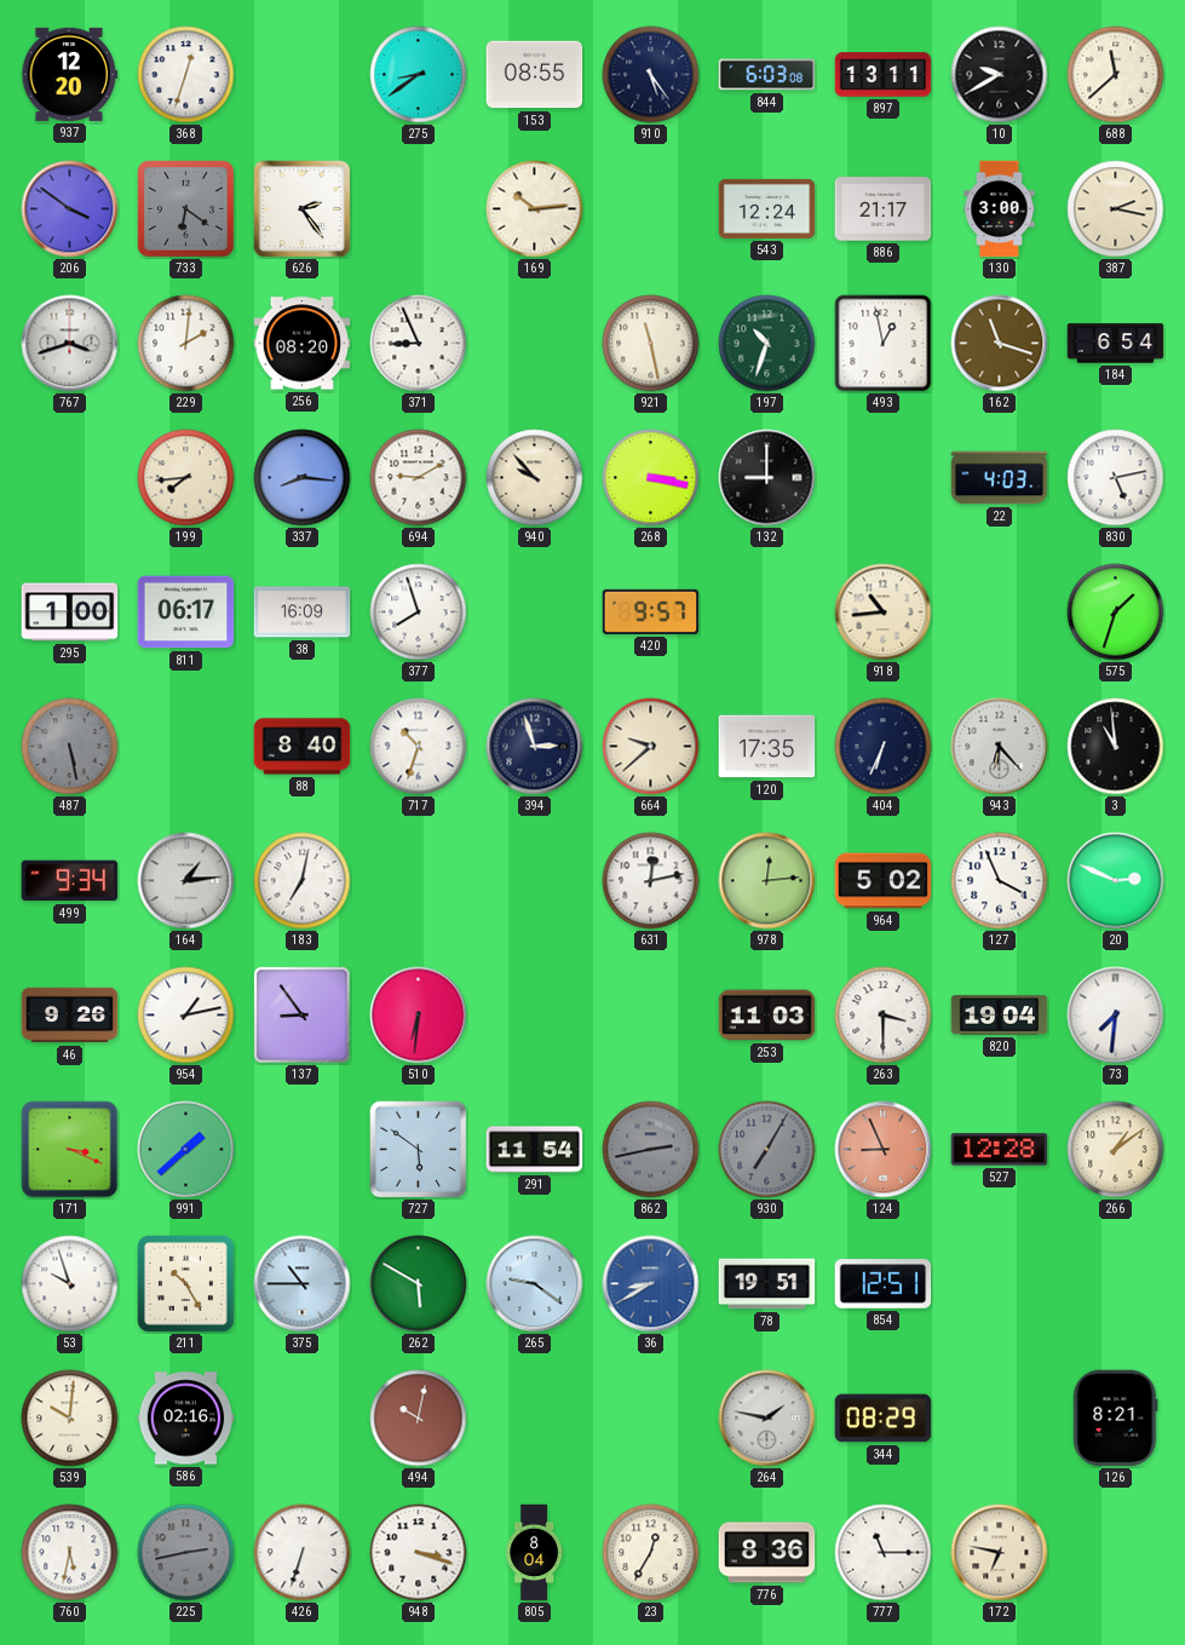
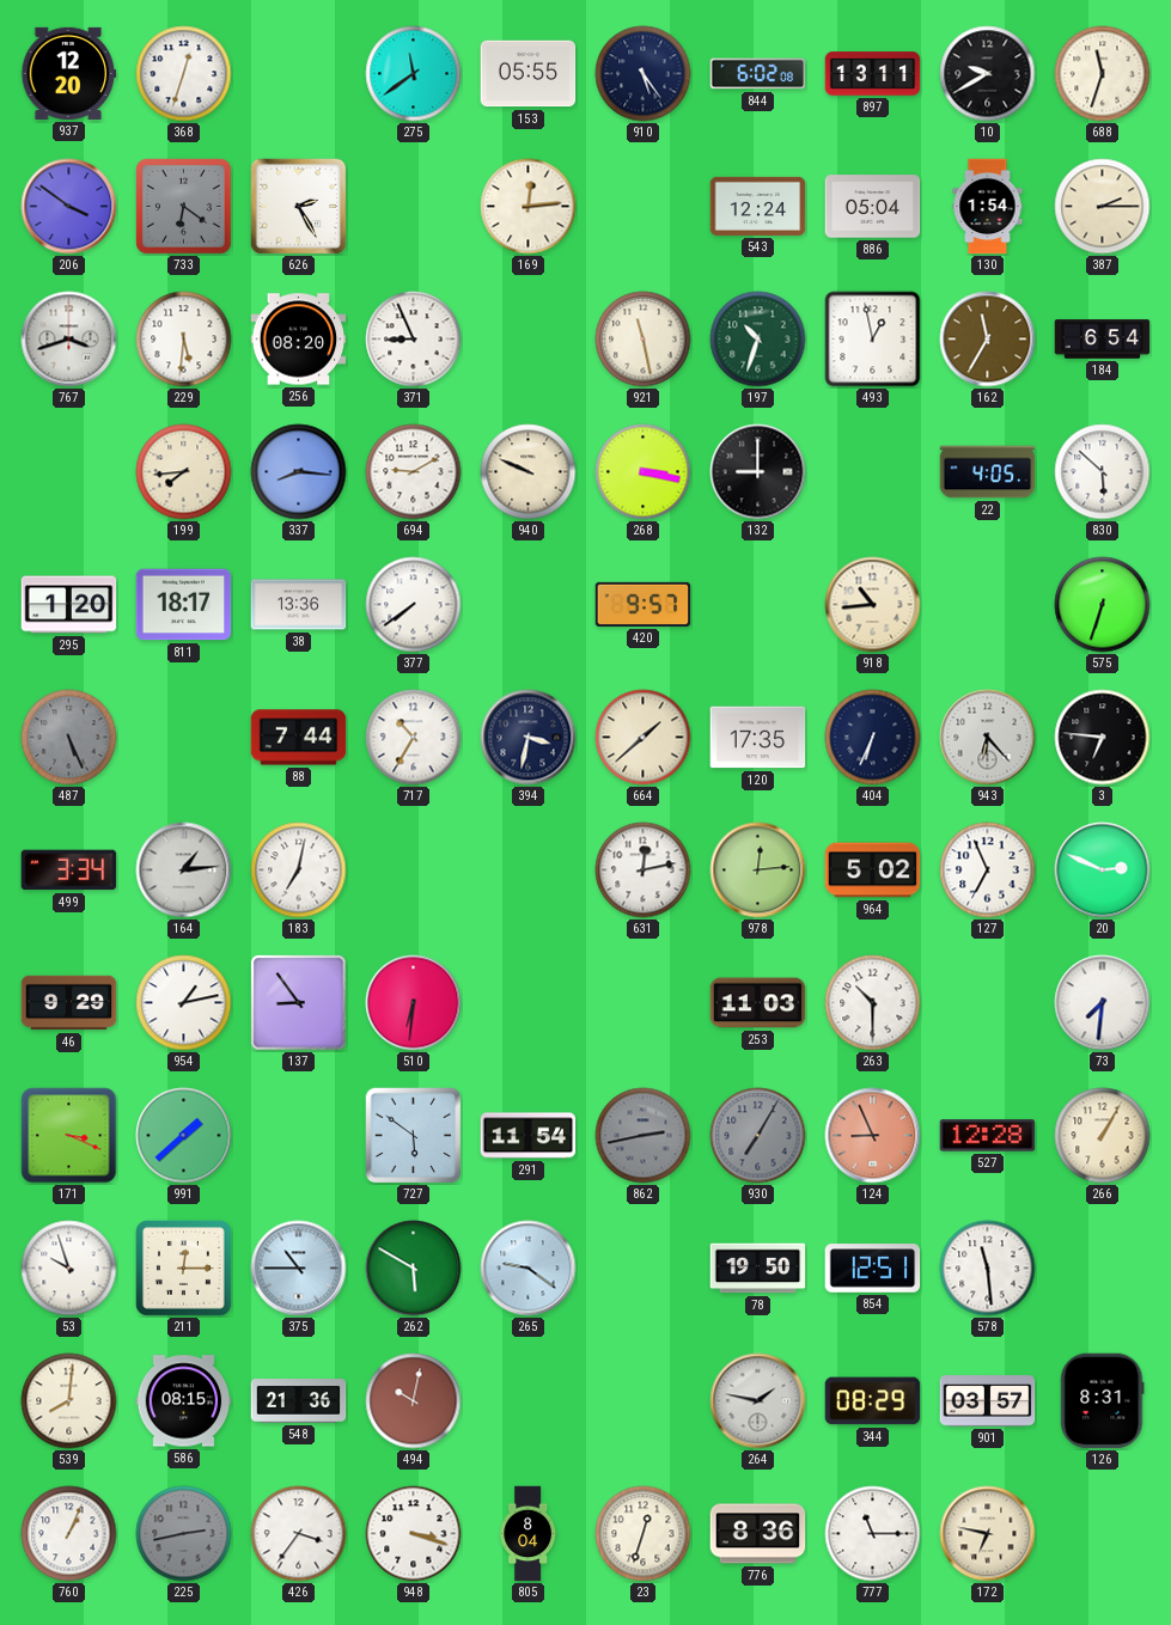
275: 8:39 -> 11:39
153: 08:55 -> 05:55
844: 6:03 -> 6:02
688: 11:38 -> 11:33
626: 2:24 -> 2:25
169: 10:14 -> 12:14
886: 21:17 -> 05:04
130: 3:00 -> 1:54
387: 2:17 -> 2:15
229: 2:01 -> 5:31
162: 11:18 -> 11:35
940: 9:53 -> 9:49
22: 4:03 -> 4:05
830: 5:13 -> 5:52
295: 1:00 -> 1:20
811: 06:17 -> 18:17
38: 16:09 -> 13:36
377: 7:57 -> 7:39
575: 1:33 -> 6:33
487: 5:28 -> 5:26
88: 8:40 -> 7:44
717: 10:33 -> 10:35
394: 2:57 -> 3:32
664: 9:38 -> 1:38
3: 10:59 -> 6:46
499: 9:34 -> 3:34
127: 3:56 -> 6:56
46: 9:26 -> 9:29
263: 3:30 -> 10:30
820: 19:04 -> none
266: 1:09 -> 1:05
211: 10:25 -> 12:15
36: 8:40 -> none
78: 19:51 -> 19:50
578: none -> 11:29
539: 10:01 -> 8:01
586: 02:16 -> 08:15
548: none -> 21:36
901: none -> 03:57
126: 8:21 -> 8:31
760: 5:32 -> 1:04
426: 6:33 -> 3:36
23: 12:35 -> 12:33
